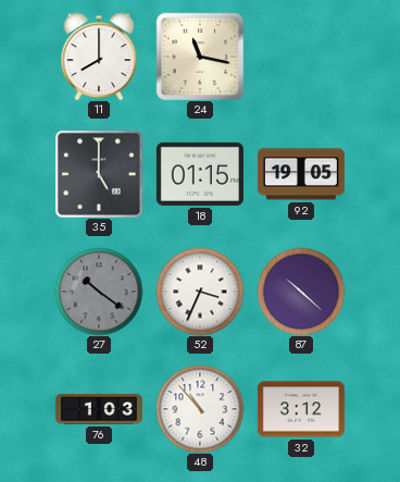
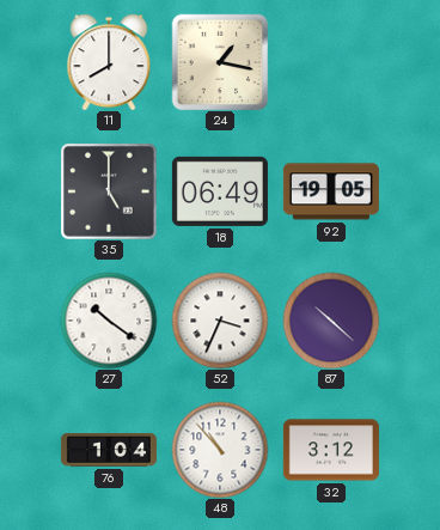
24: 11:17 -> 1:17
18: 01:15 -> 06:49
27 dial: grey -> white
76: 1:03 -> 1:04
